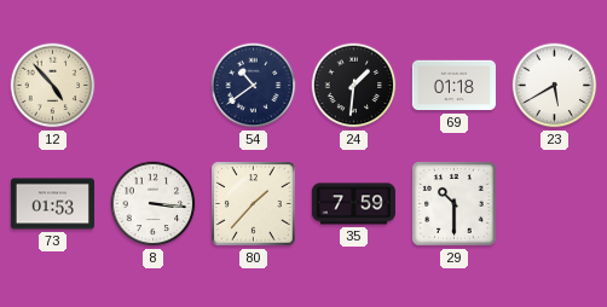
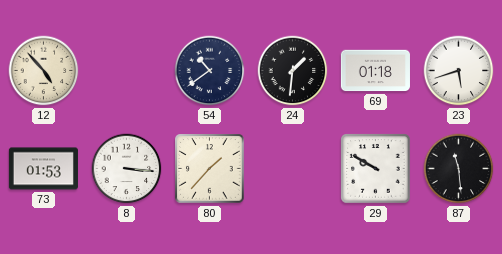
23: 5:40 -> 5:42
35: 7:59 -> none
29: 10:30 -> 9:50
87: none -> 11:29
